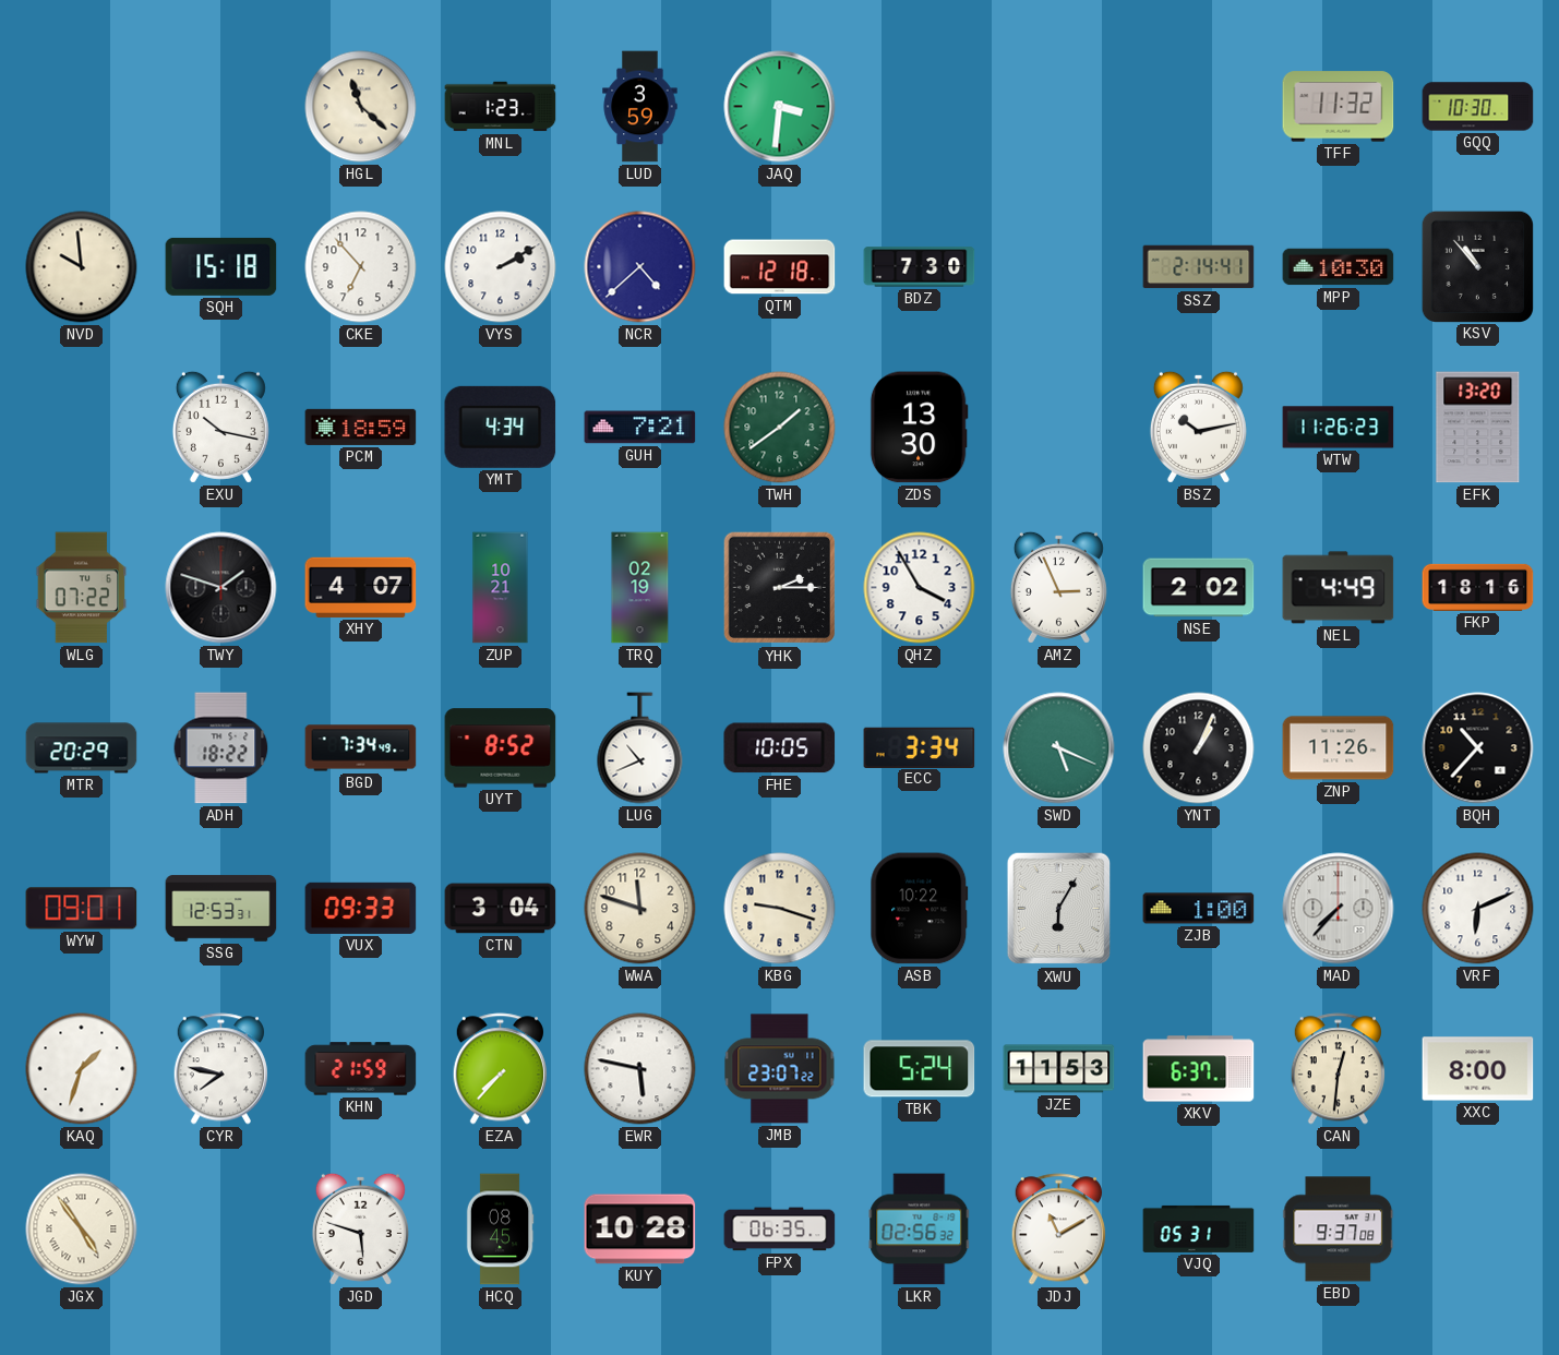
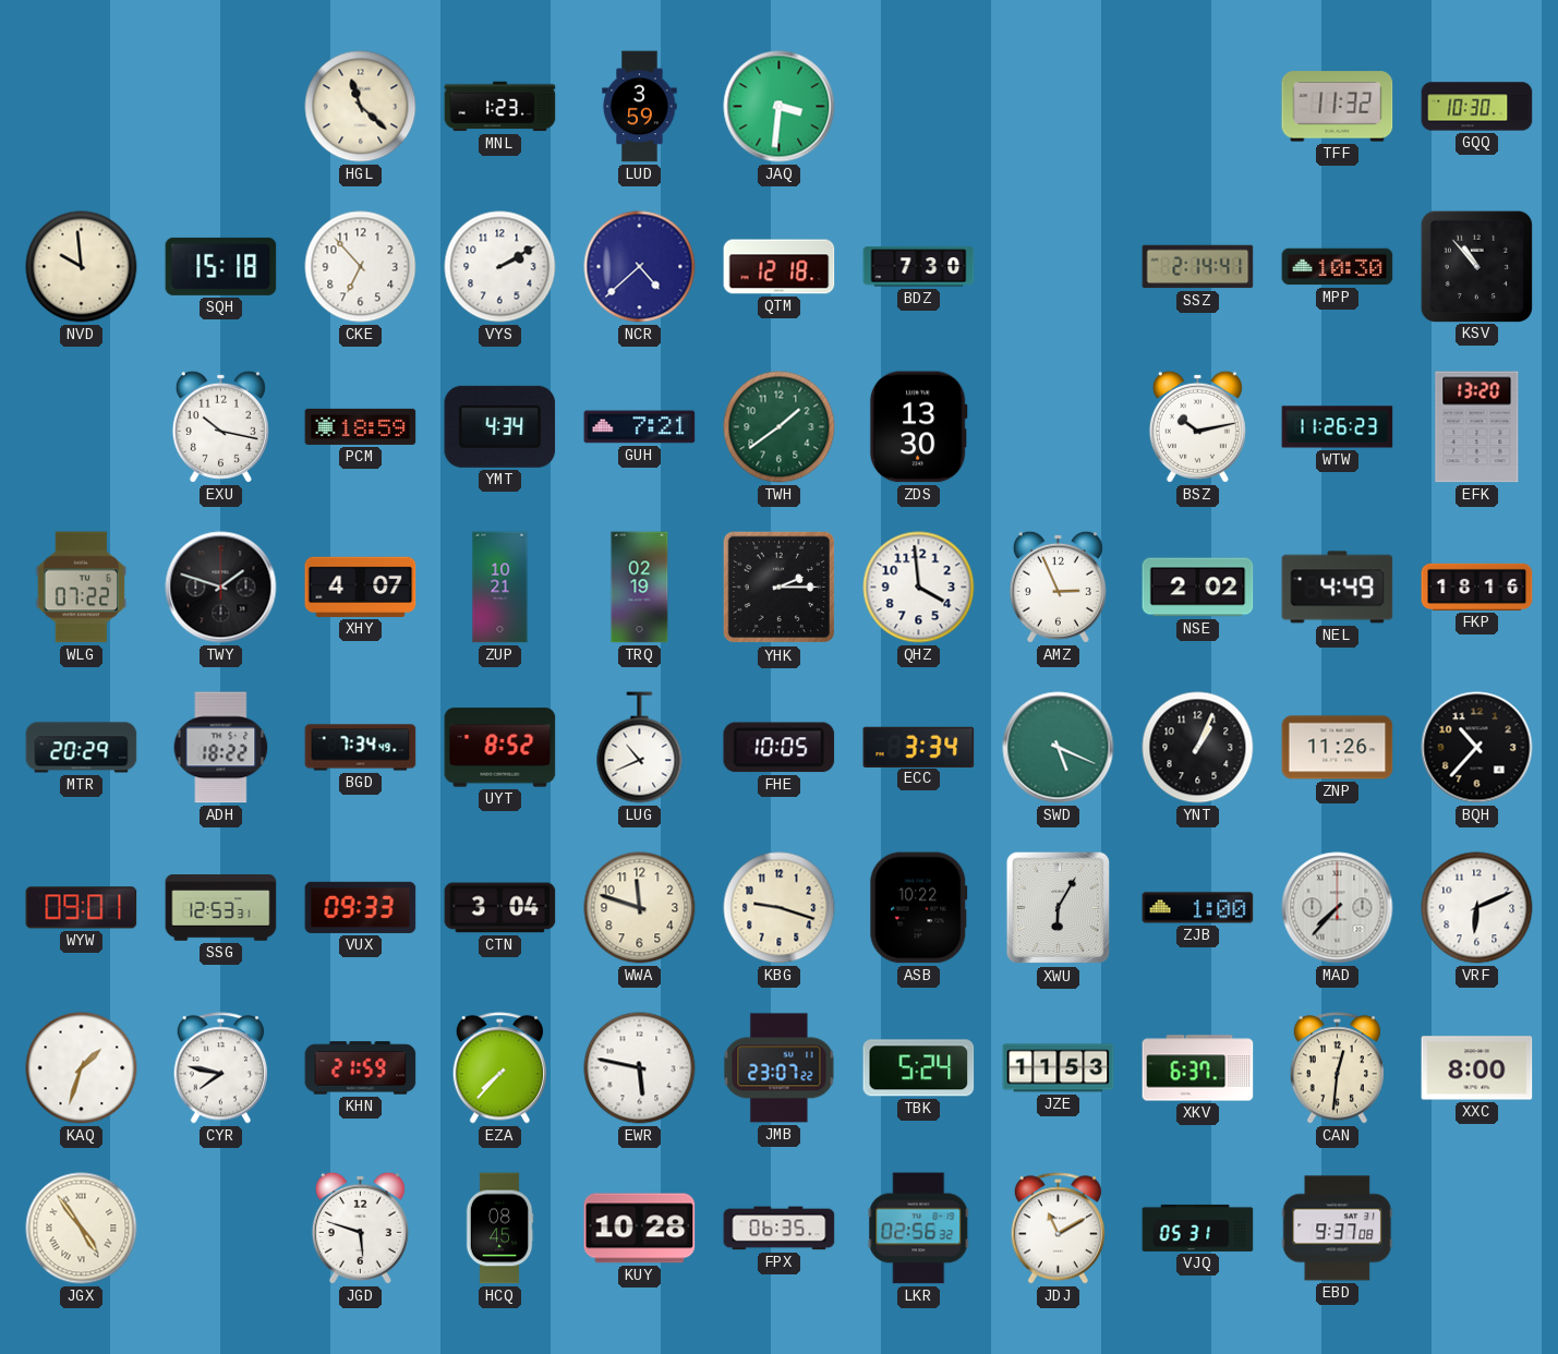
QHZ: 3:55 -> 3:59
